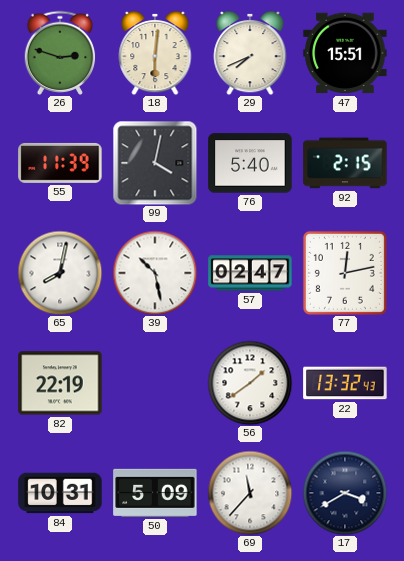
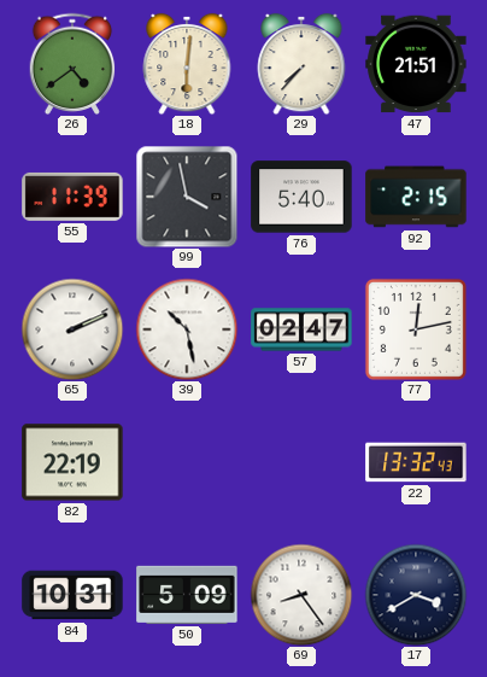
26: 2:48 -> 4:39
29: 7:41 -> 7:37
47: 15:51 -> 21:51
99: 4:02 -> 3:58
65: 8:02 -> 2:11
56: 1:39 -> none
69: 11:37 -> 8:24
